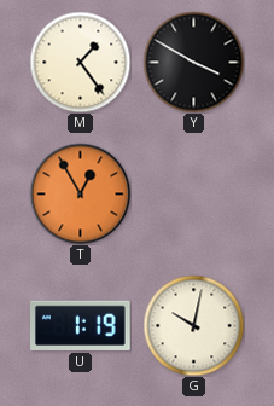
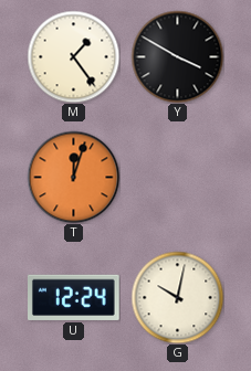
T: 12:55 -> 12:03
U: 1:19 -> 12:24
